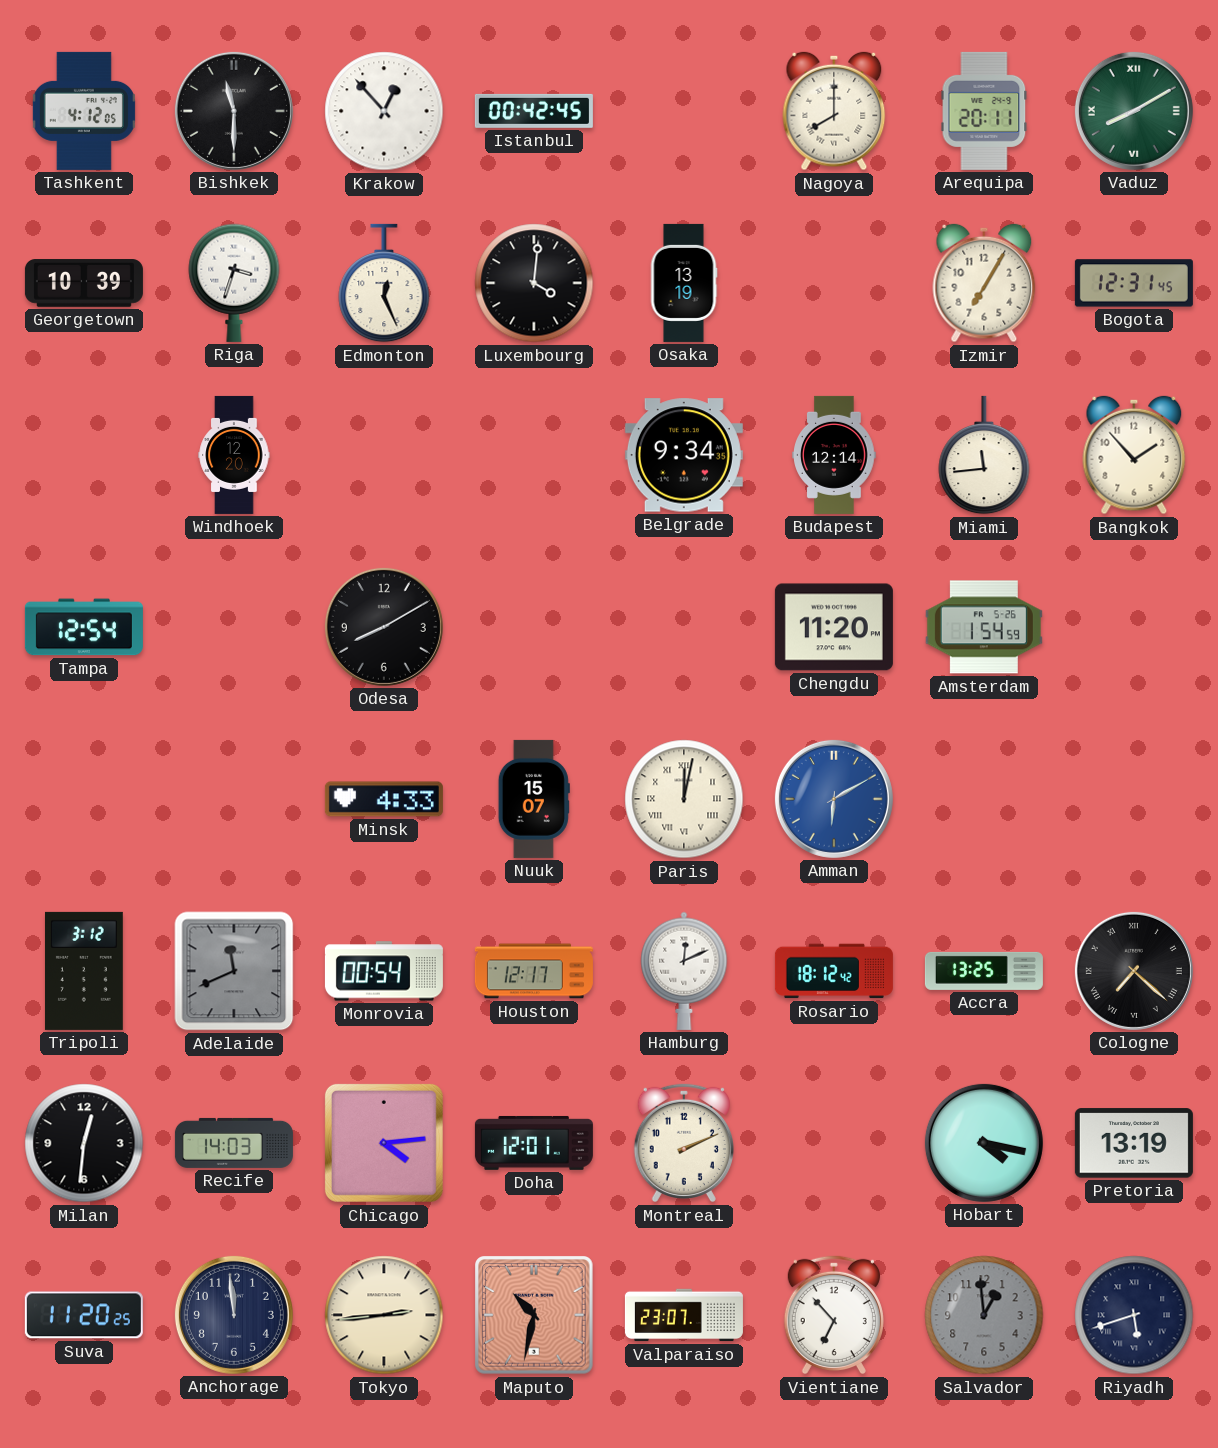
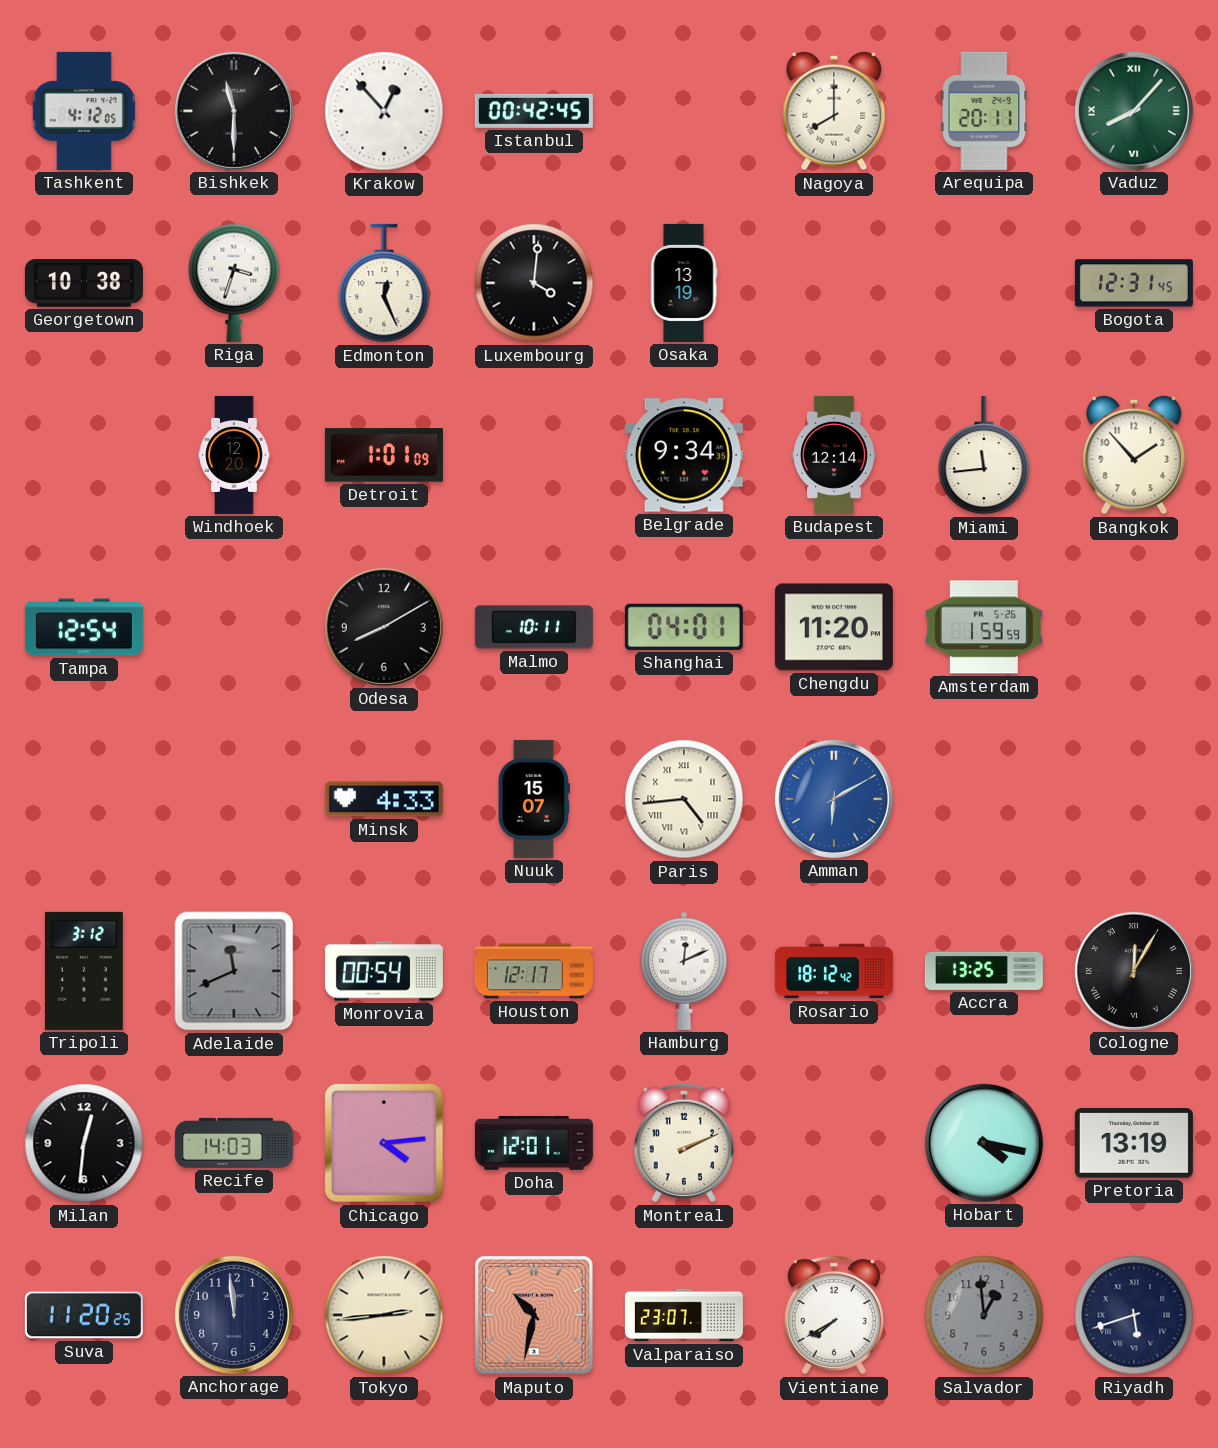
Vaduz: 8:10 -> 8:07
Georgetown: 10:39 -> 10:38
Izmir: 7:05 -> none
Detroit: none -> 1:01
Malmo: none -> 10:11
Shanghai: none -> 04:01
Amsterdam: 1:54 -> 1:59
Paris: 12:02 -> 4:44
Cologne: 7:22 -> 12:05
Vientiane: 6:53 -> 7:40
